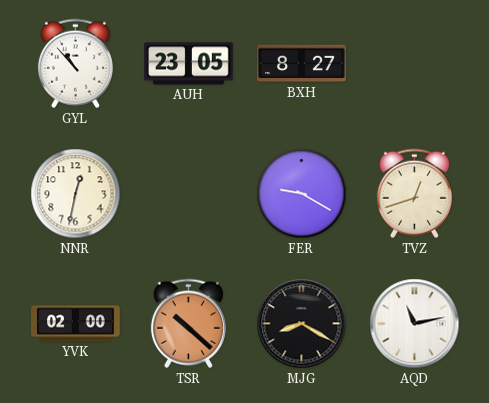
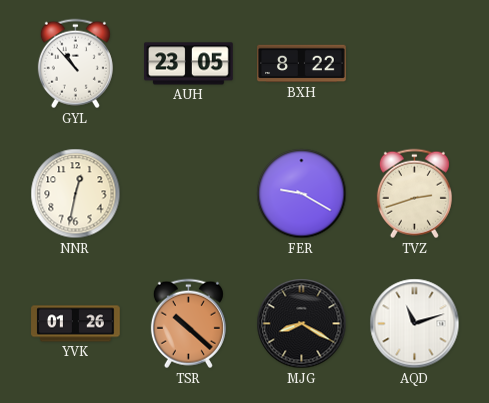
BXH: 8:27 -> 8:22
TVZ: 12:42 -> 2:42
YVK: 02:00 -> 01:26
AQD: 11:13 -> 11:12
